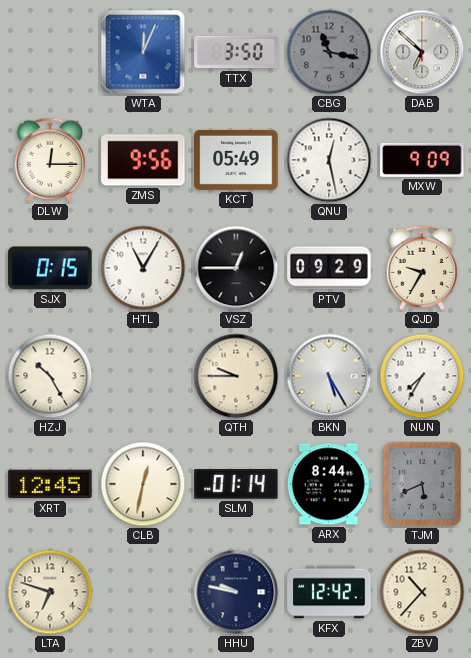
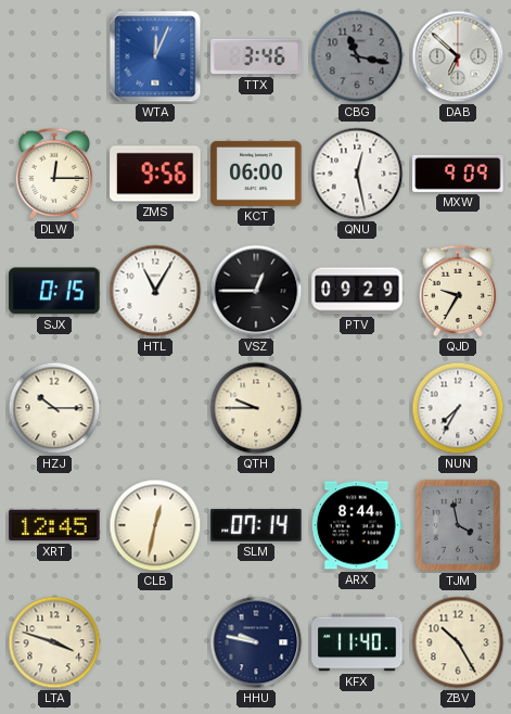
TTX: 3:50 -> 3:46
KCT: 05:49 -> 06:00
HZJ: 10:25 -> 10:15
BKN: 5:25 -> none
SLM: 01:14 -> 07:14
TJM: 5:41 -> 3:58
LTA: 6:48 -> 3:48
KFX: 12:42 -> 11:40
ZBV: 10:37 -> 10:25
